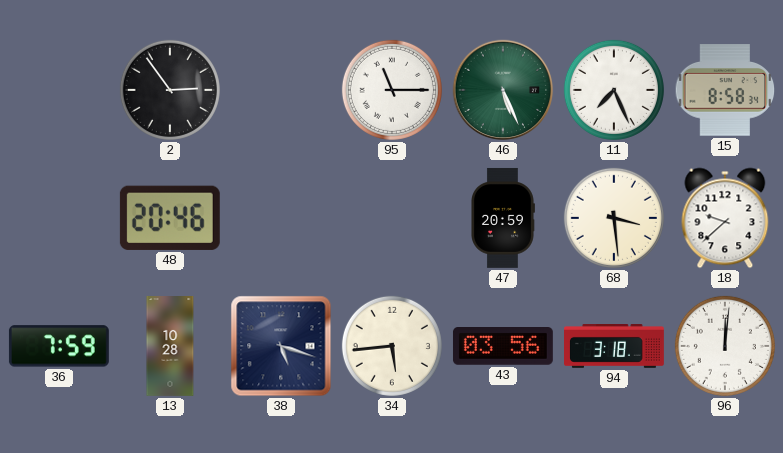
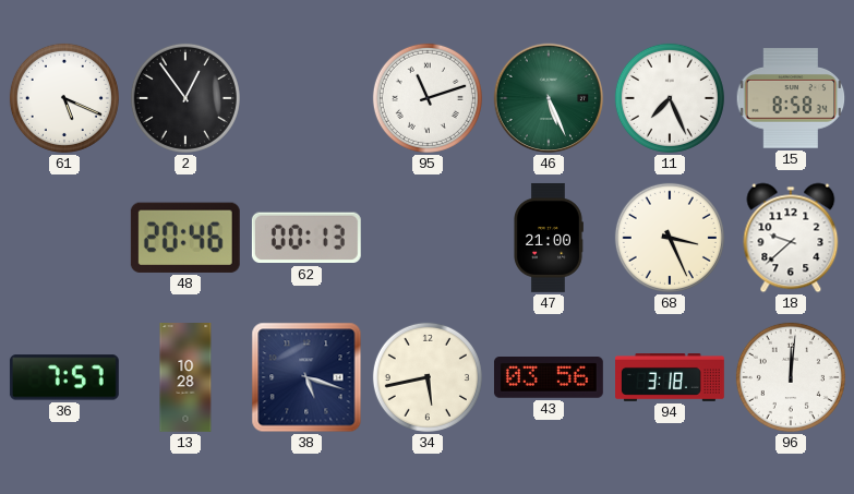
61: none -> 5:19
2: 2:54 -> 12:54
95: 11:15 -> 11:12
62: none -> 00:13
47: 20:59 -> 21:00
68: 3:29 -> 3:26
36: 7:59 -> 7:57
34: 5:44 -> 5:43
